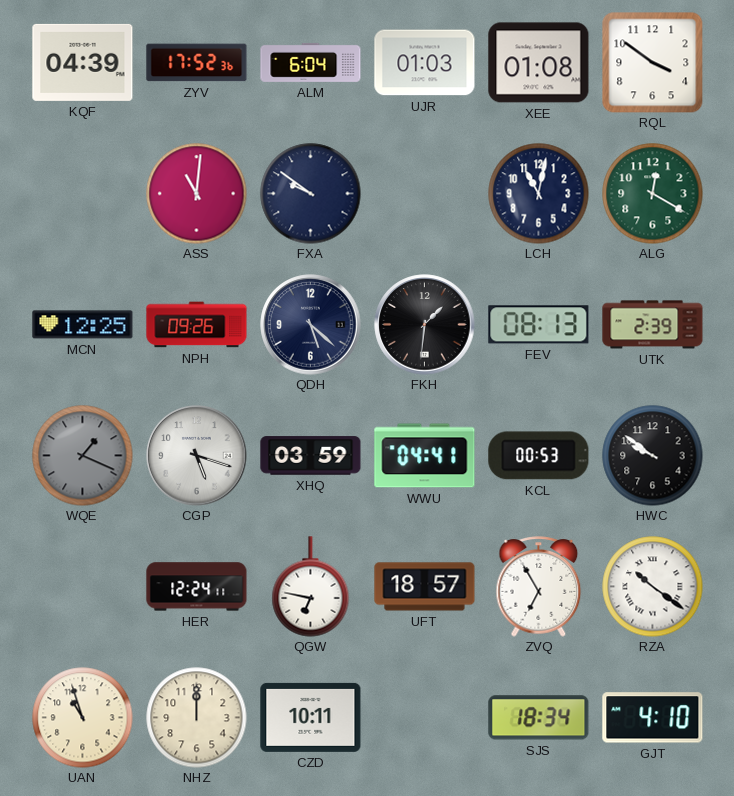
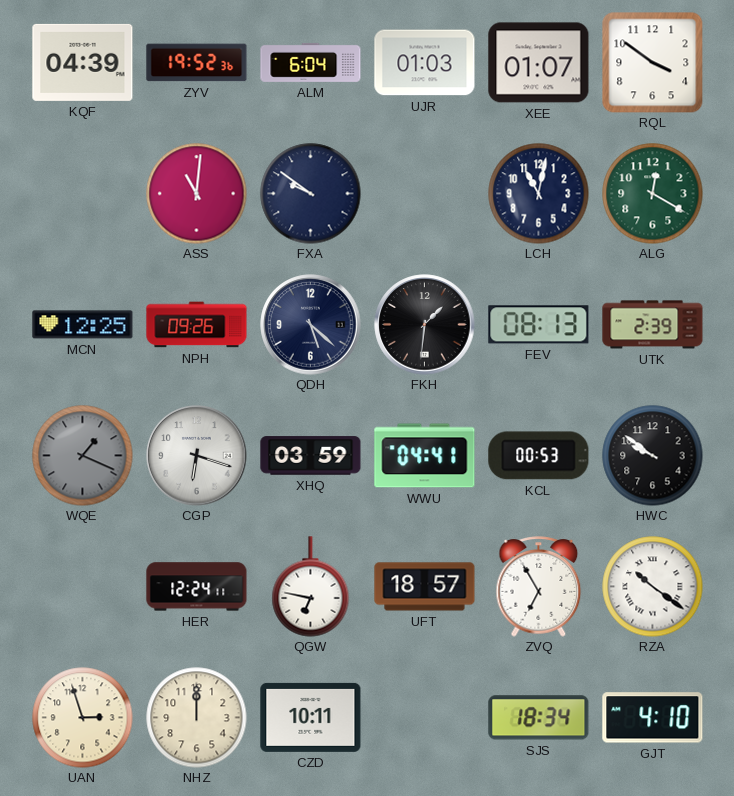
ZYV: 17:52 -> 19:52
XEE: 01:08 -> 01:07
CGP: 5:18 -> 6:18
UAN: 10:57 -> 2:57
